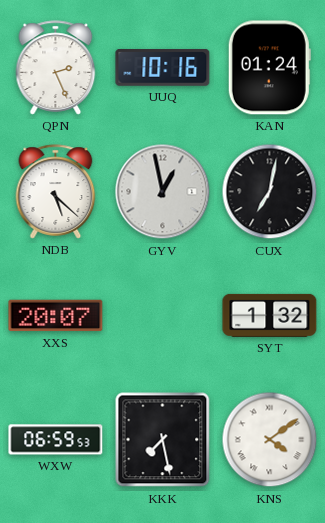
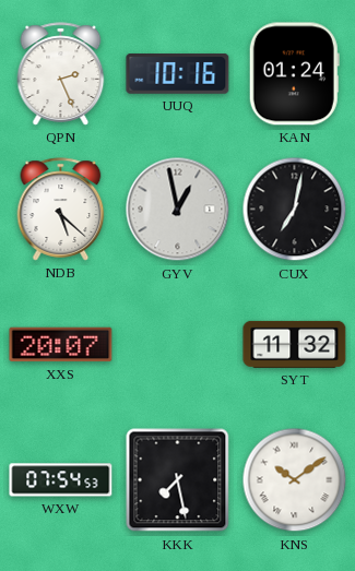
SYT: 1:32 -> 11:32
WXW: 06:59 -> 07:54
KNS: 4:09 -> 10:09
